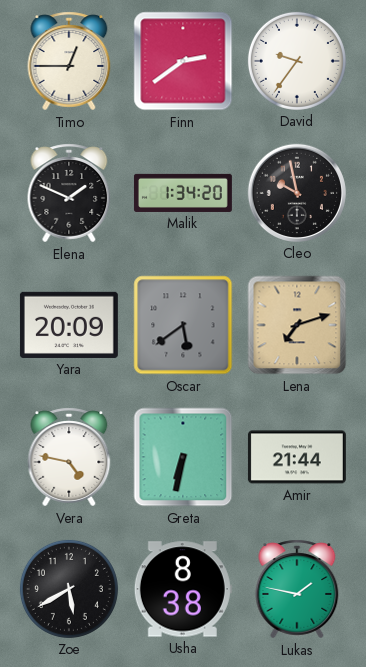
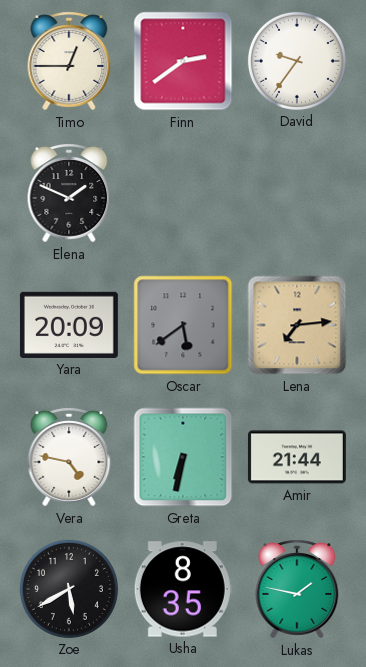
Malik: 1:34 -> none
Cleo: 9:58 -> none
Lena: 7:12 -> 7:14
Usha: 8:38 -> 8:35
